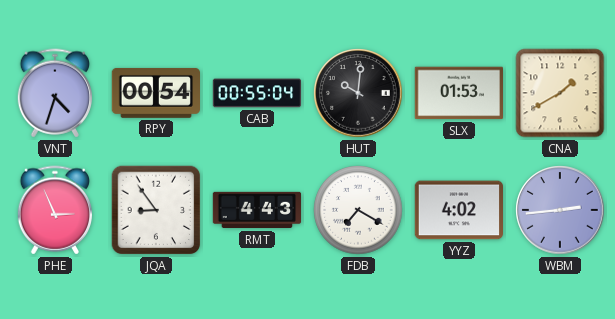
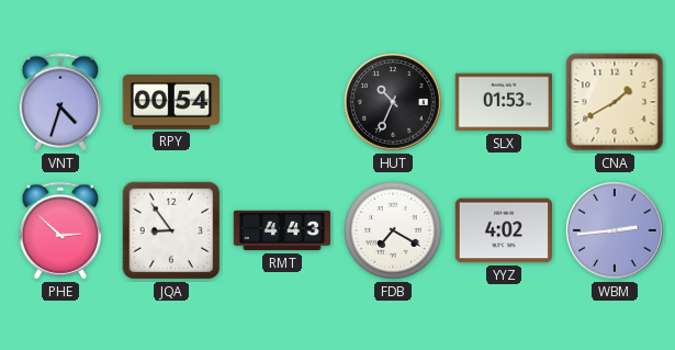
CAB: 00:55 -> none
HUT: 10:01 -> 10:34
PHE: 2:56 -> 2:52
